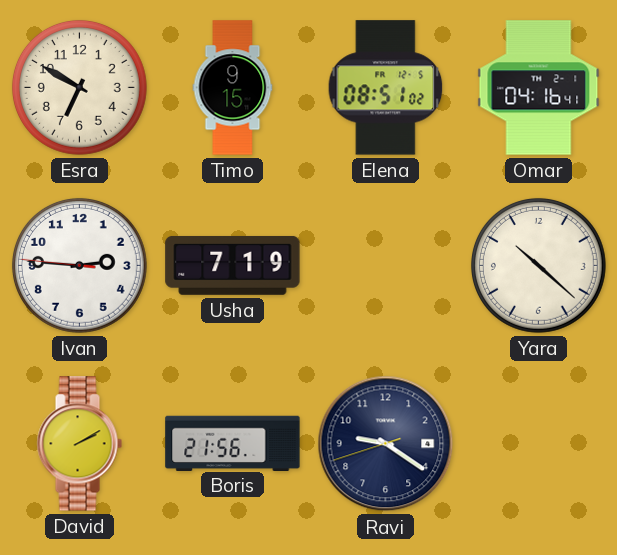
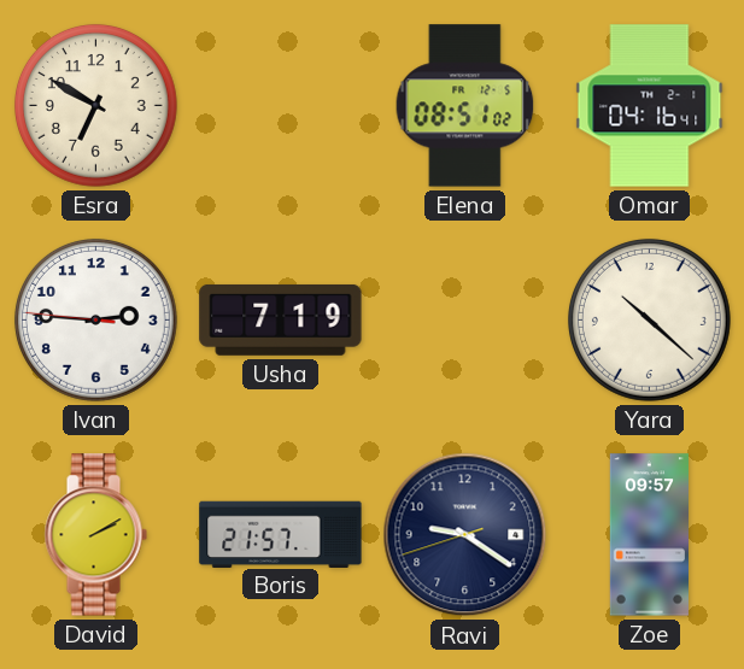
Timo: 9:15 -> none
Boris: 21:56 -> 21:57
Zoe: none -> 09:57
